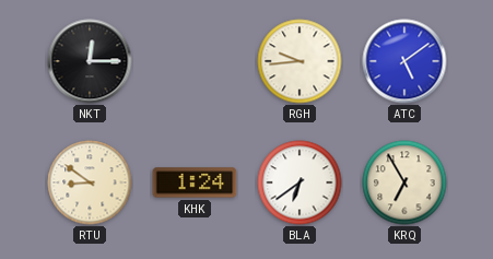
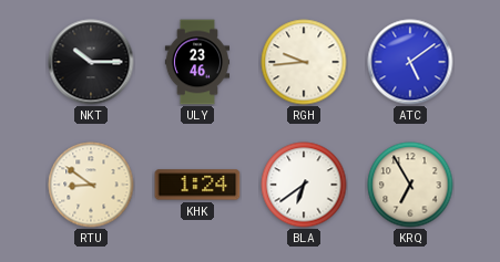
NKT: 12:15 -> 10:15
ULY: none -> 23:46
